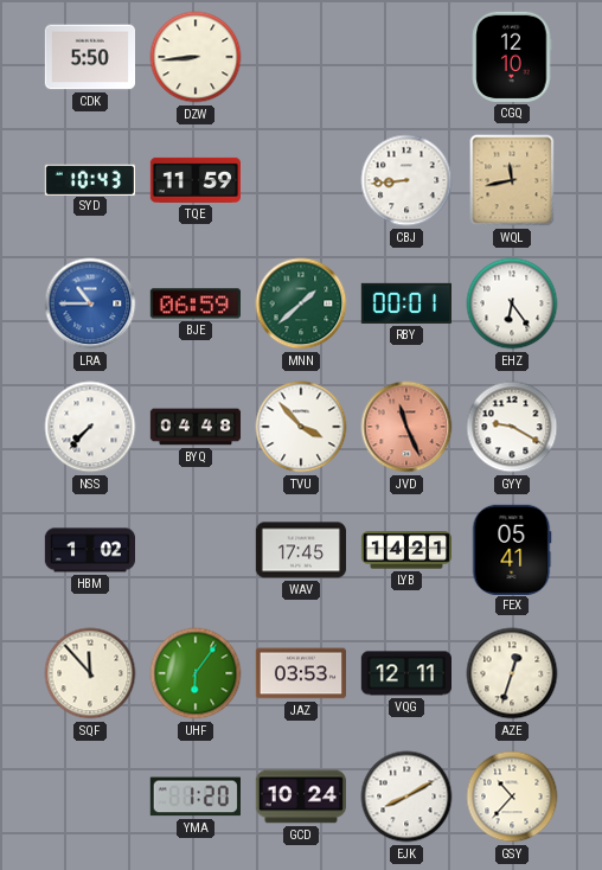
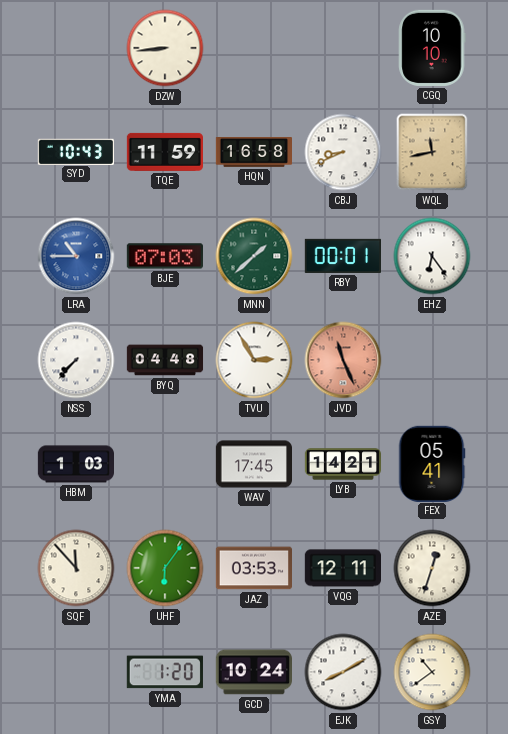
CDK: 5:50 -> none
CGQ: 12:10 -> 10:10
HQN: none -> 16:58
CBJ: 8:44 -> 8:41
BJE: 06:59 -> 07:03
TVU: 3:53 -> 2:55
GYY: 9:20 -> none
HBM: 1:02 -> 1:03
GSY: 10:37 -> 10:39
